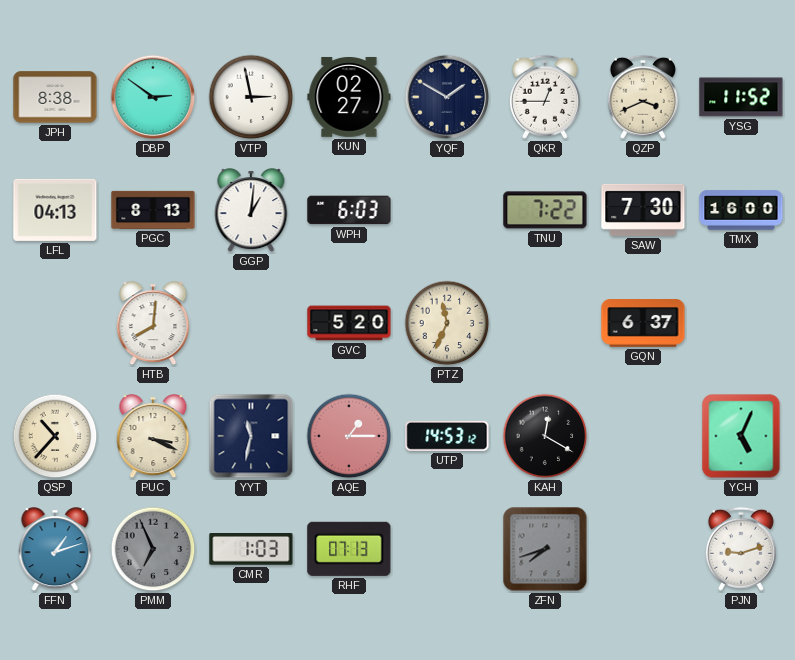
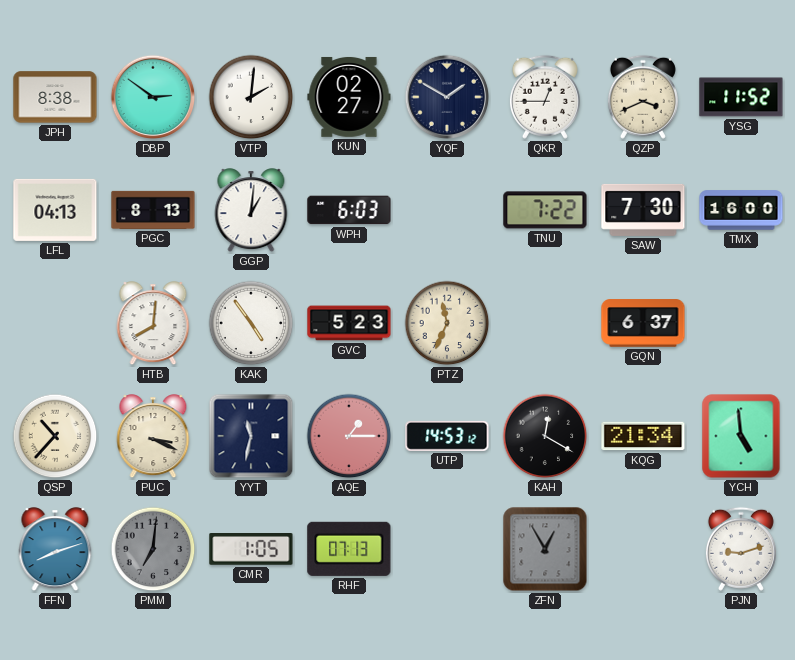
VTP: 2:58 -> 2:01
KAK: none -> 4:54
GVC: 5:20 -> 5:23
KQG: none -> 21:34
YCH: 5:04 -> 4:59
FFN: 1:12 -> 8:12
PMM: 6:56 -> 7:01
CMR: 1:03 -> 1:05
ZFN: 7:42 -> 12:55
